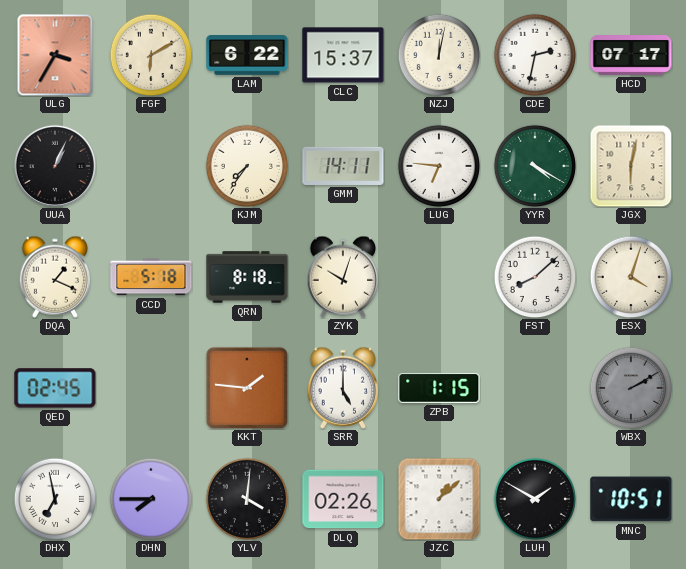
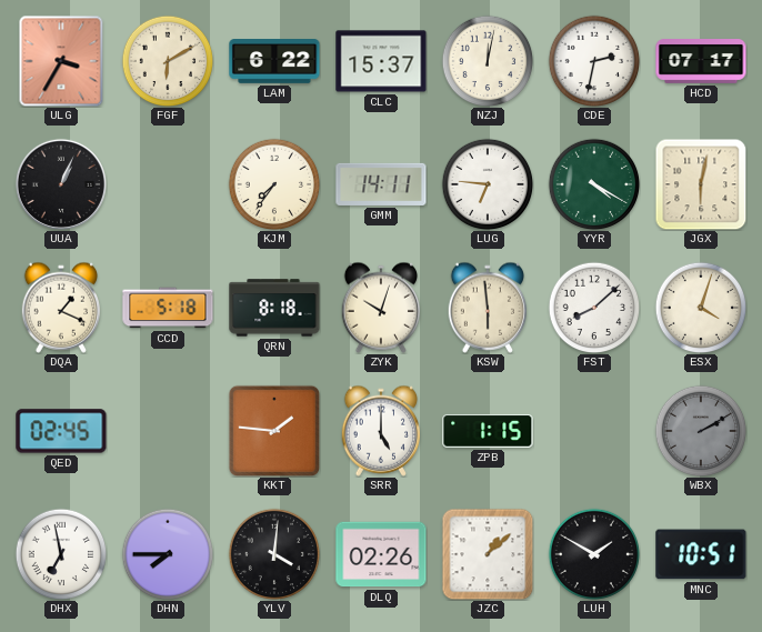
KSW: none -> 5:59
